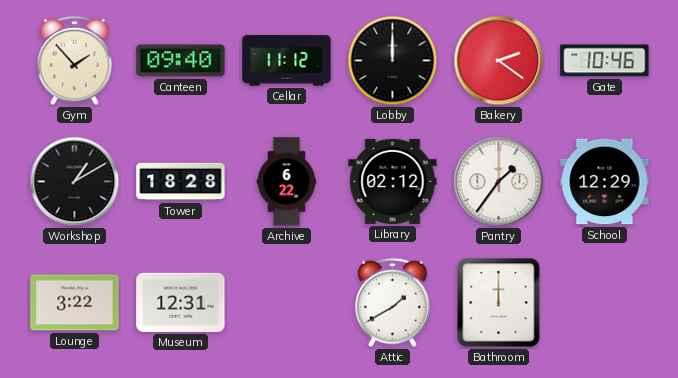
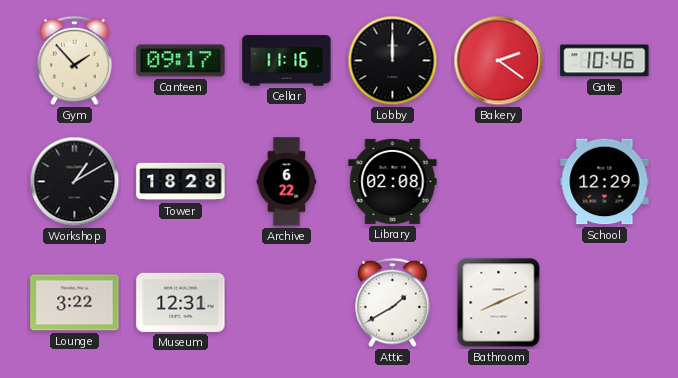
Canteen: 09:40 -> 09:17
Cellar: 11:12 -> 11:16
Library: 02:12 -> 02:08
Pantry: 1:36 -> none
Bathroom: 12:00 -> 8:11
